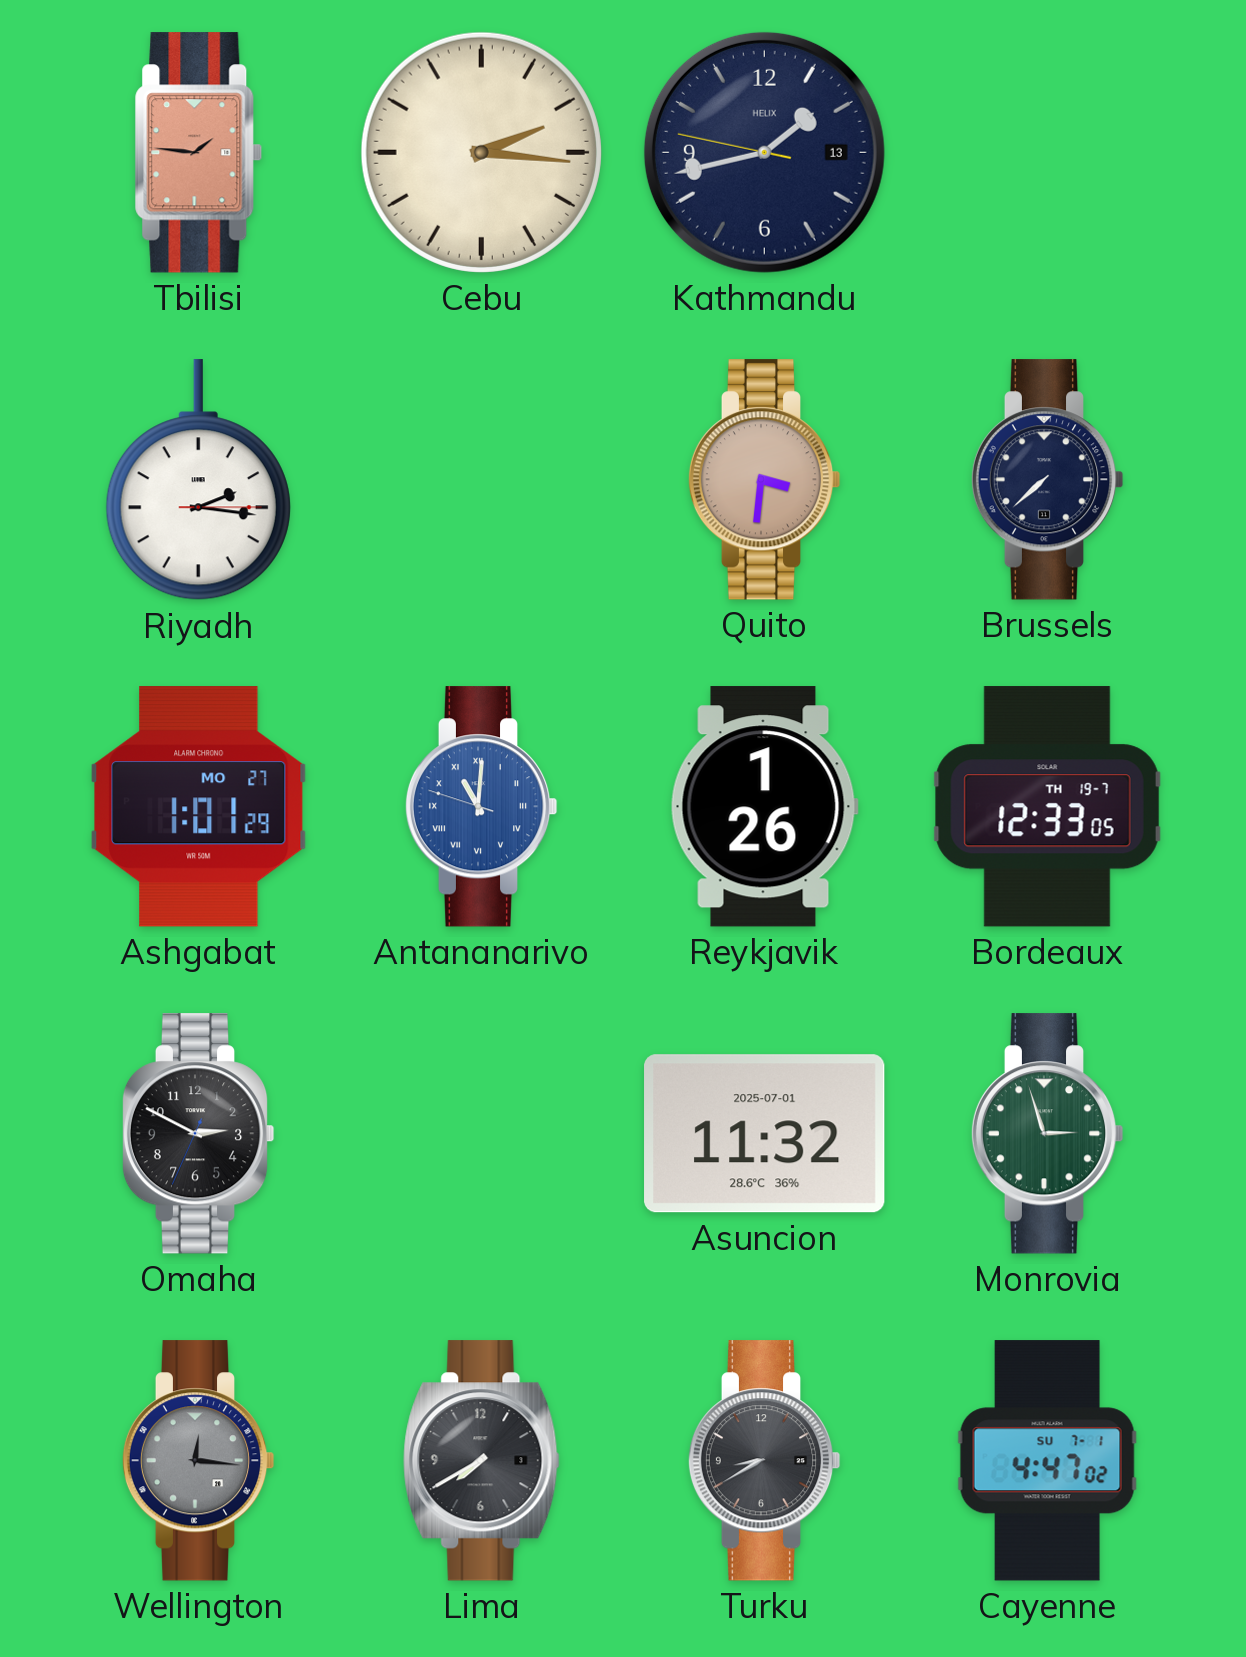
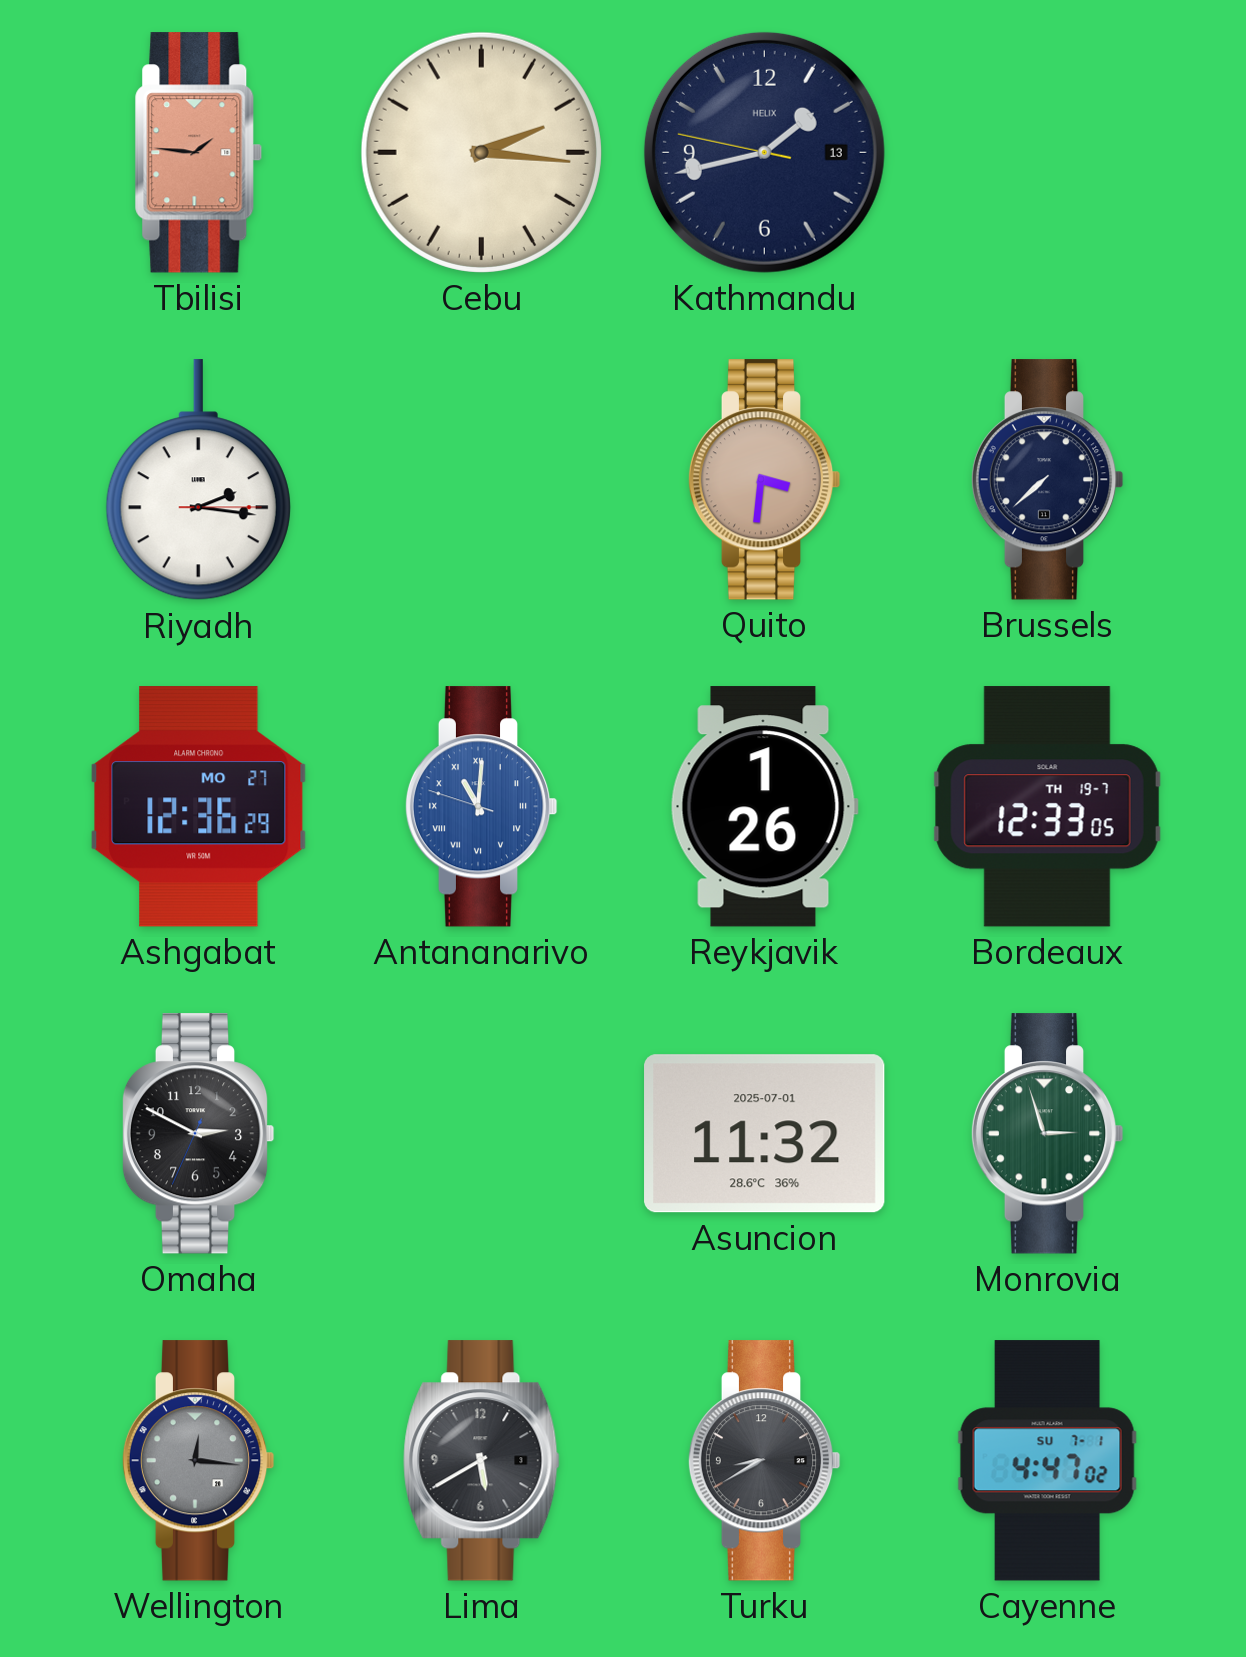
Ashgabat: 1:01 -> 12:36
Lima: 7:40 -> 5:40
